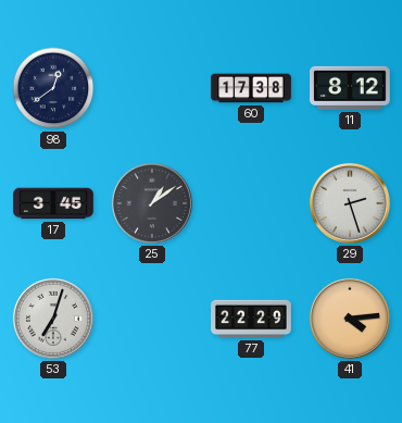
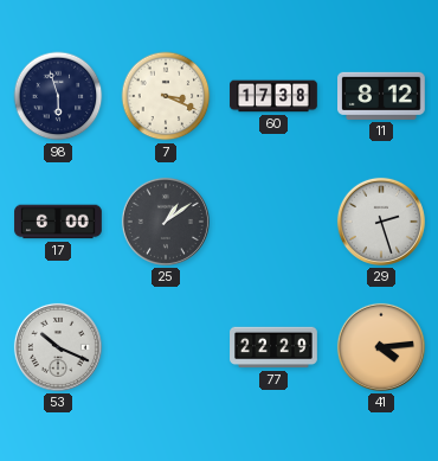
98: 12:39 -> 5:57
7: none -> 3:19
17: 3:45 -> 6:00
53: 7:03 -> 10:19
